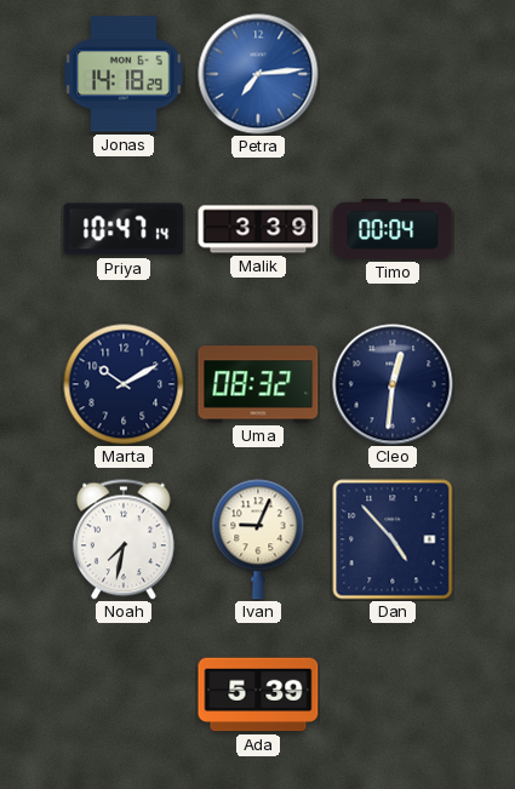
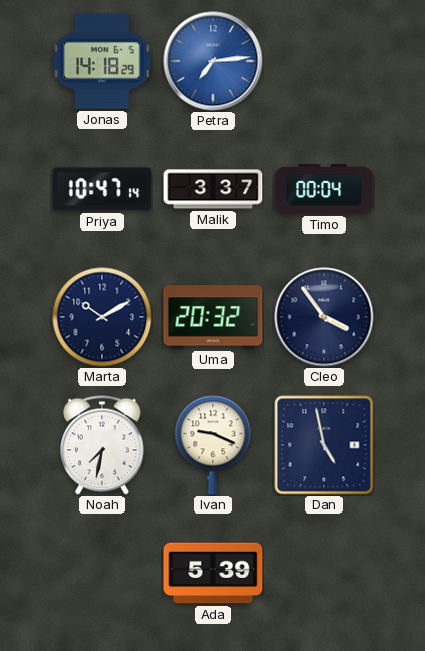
Malik: 3:39 -> 3:37
Uma: 08:32 -> 20:32
Cleo: 12:31 -> 3:54
Ivan: 9:04 -> 9:19
Dan: 4:53 -> 4:58
